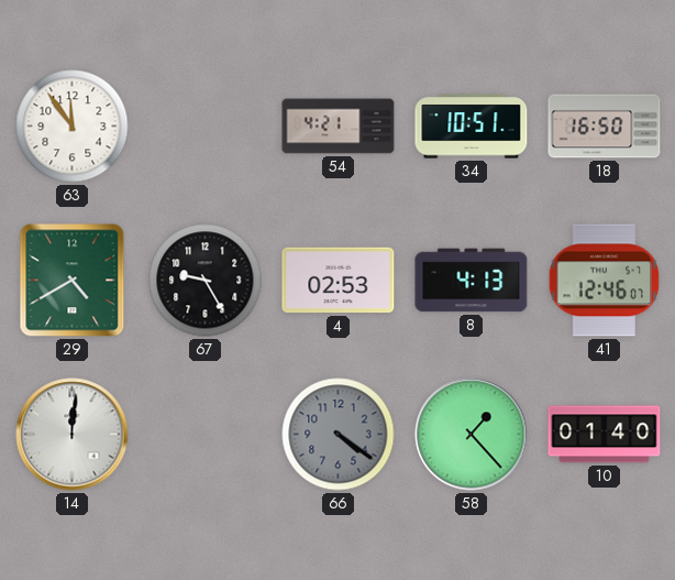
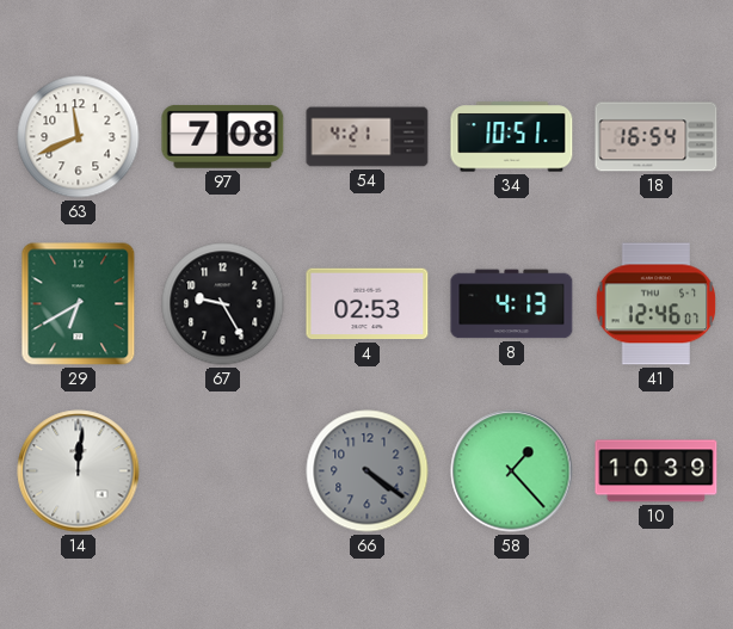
63: 11:54 -> 11:41
97: none -> 7:08
18: 16:50 -> 16:54
29: 4:40 -> 6:40
10: 01:40 -> 10:39
